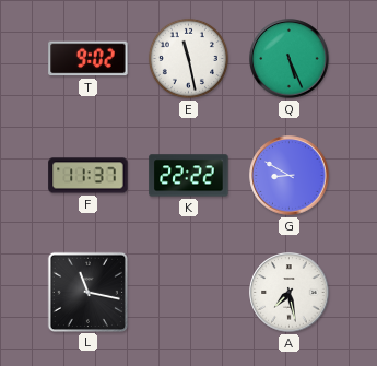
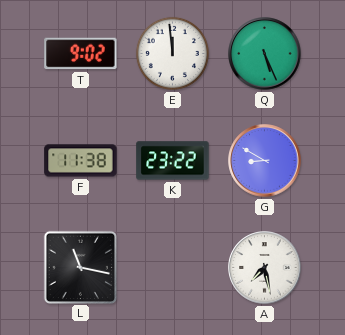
E: 11:28 -> 11:59
F: 11:37 -> 11:38
K: 22:22 -> 23:22
